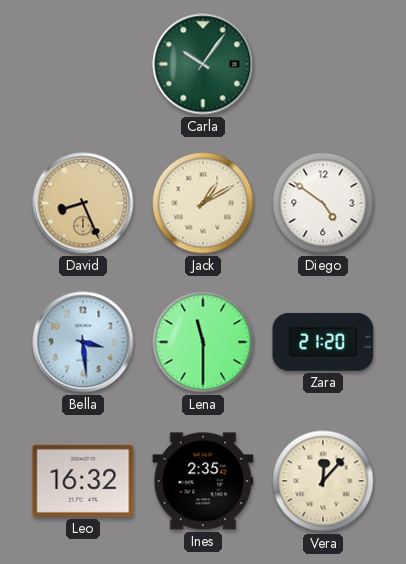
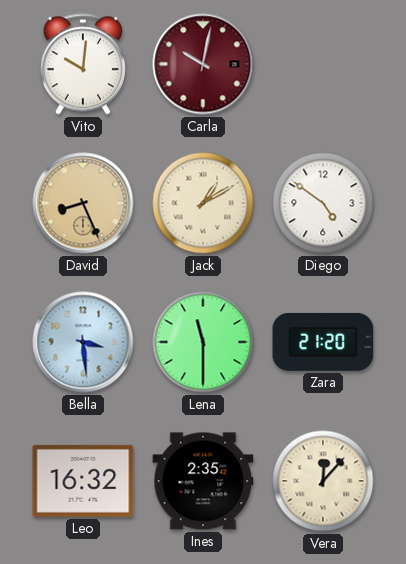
Vito: none -> 10:01
Carla: 10:06 -> 10:02
Carla dial: green -> burgundy
